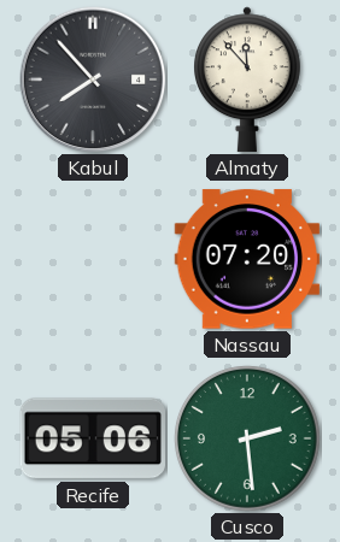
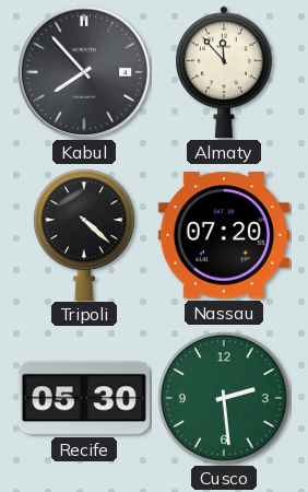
Tripoli: none -> 4:22
Recife: 05:06 -> 05:30
